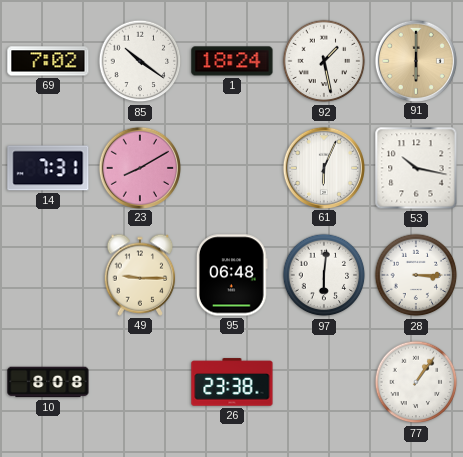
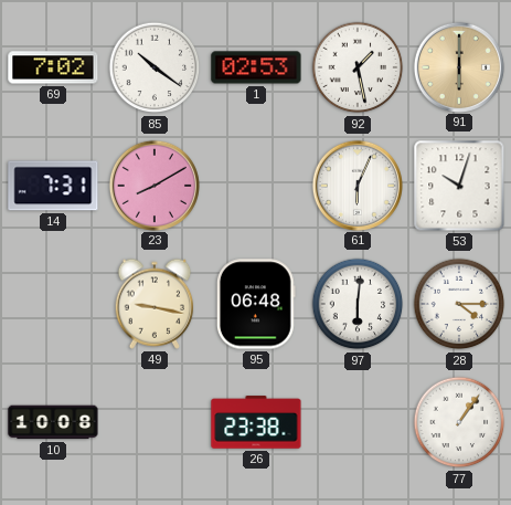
1: 18:24 -> 02:53
53: 10:17 -> 10:03
49: 9:15 -> 9:17
28: 3:15 -> 4:15
10: 8:08 -> 10:08
